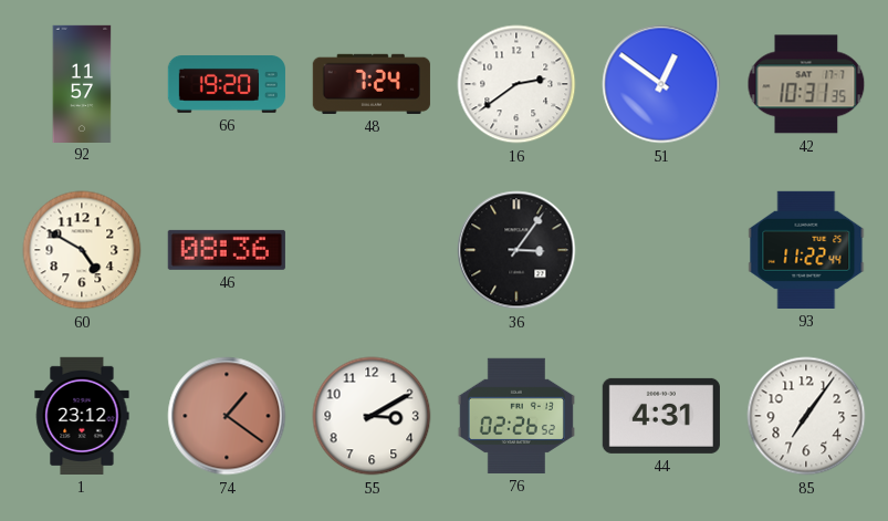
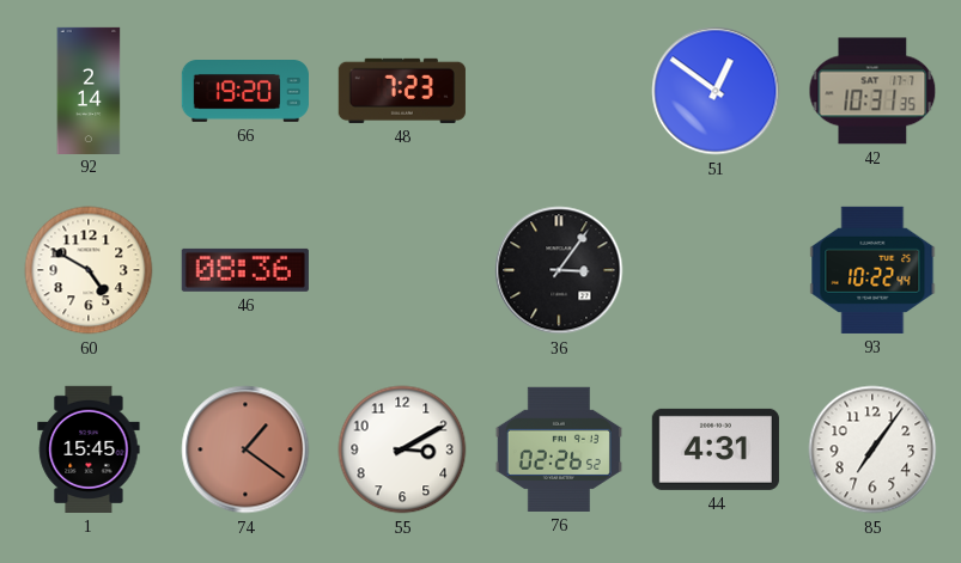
92: 11:57 -> 2:14
48: 7:24 -> 7:23
16: 2:39 -> none
93: 11:22 -> 10:22
1: 23:12 -> 15:45
